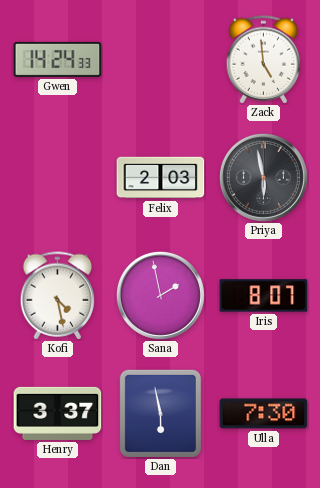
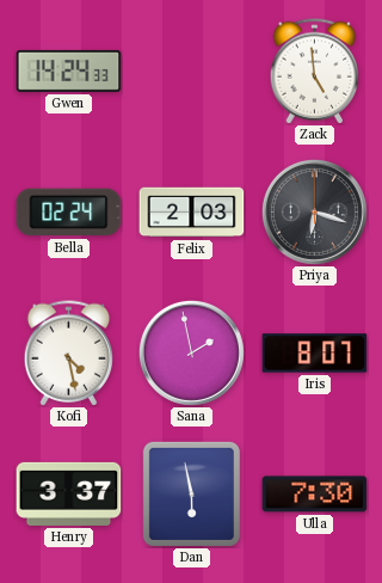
Bella: none -> 02:24
Priya: 5:58 -> 6:18
